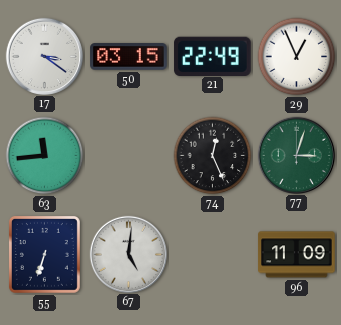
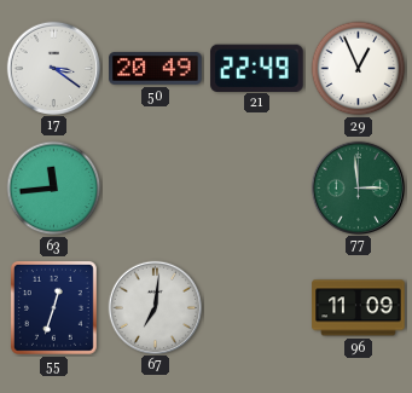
50: 03:15 -> 20:49
74: 12:26 -> none
77: 3:03 -> 2:59
55: 6:33 -> 12:33
67: 5:01 -> 7:01
